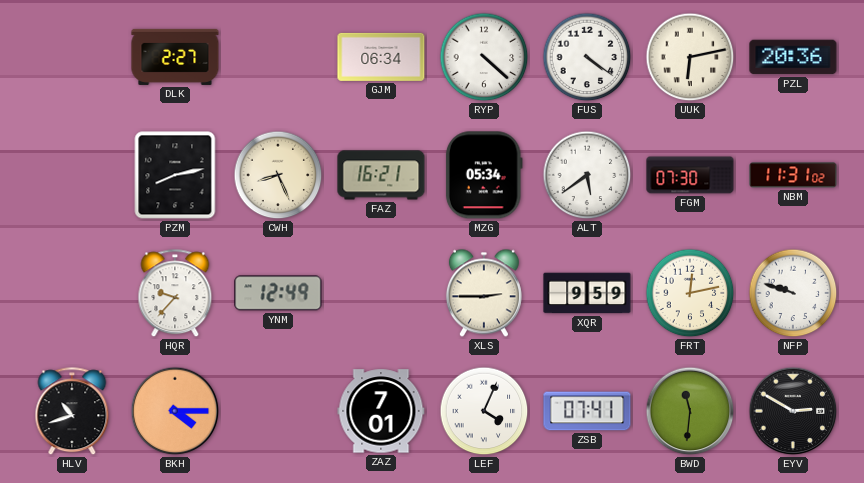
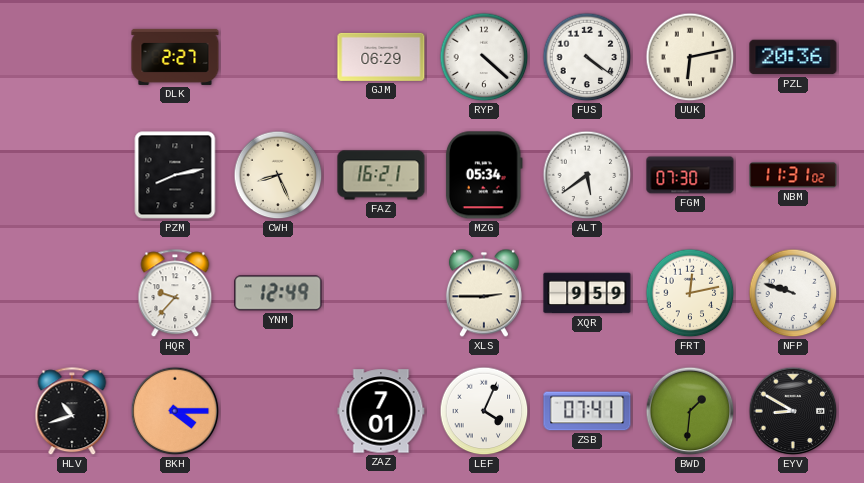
GJM: 06:34 -> 06:29
BWD: 11:31 -> 1:31
EYV: 2:50 -> 8:50
